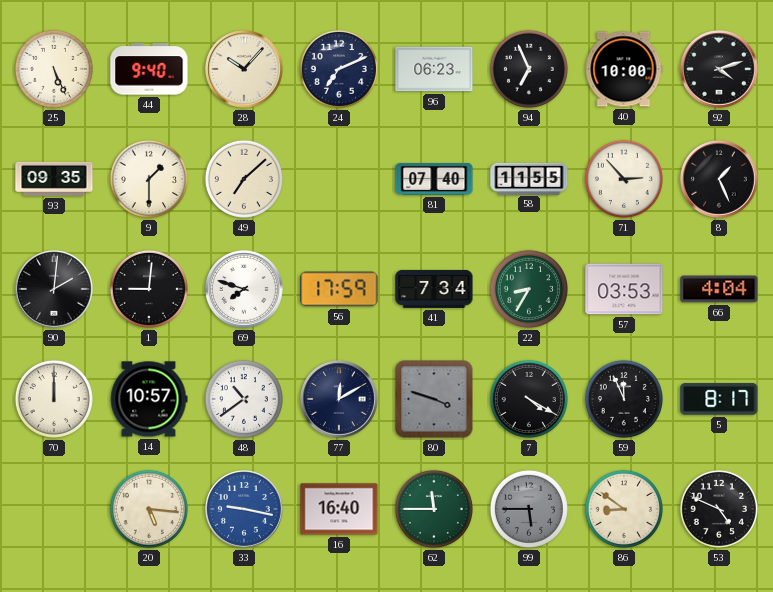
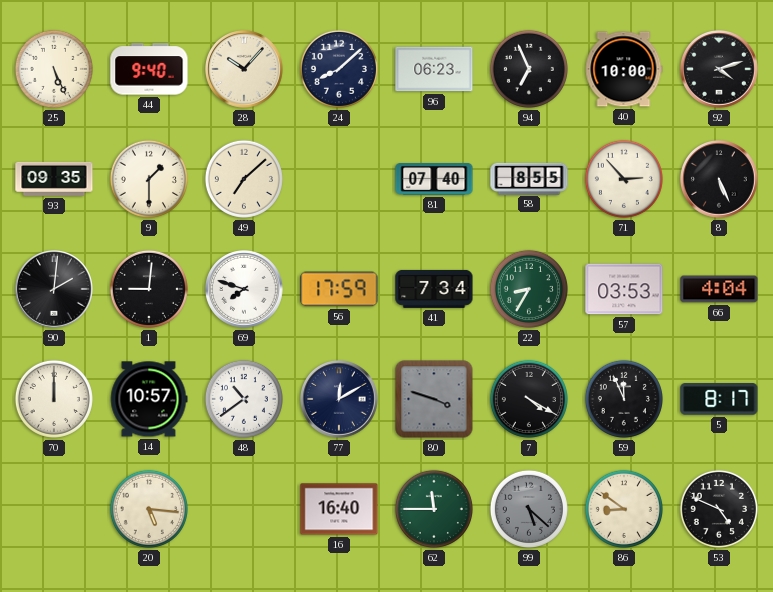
24: 7:11 -> 8:08
58: 11:55 -> 8:55
8: 1:26 -> 5:26
33: 9:17 -> none
99: 5:45 -> 5:22
